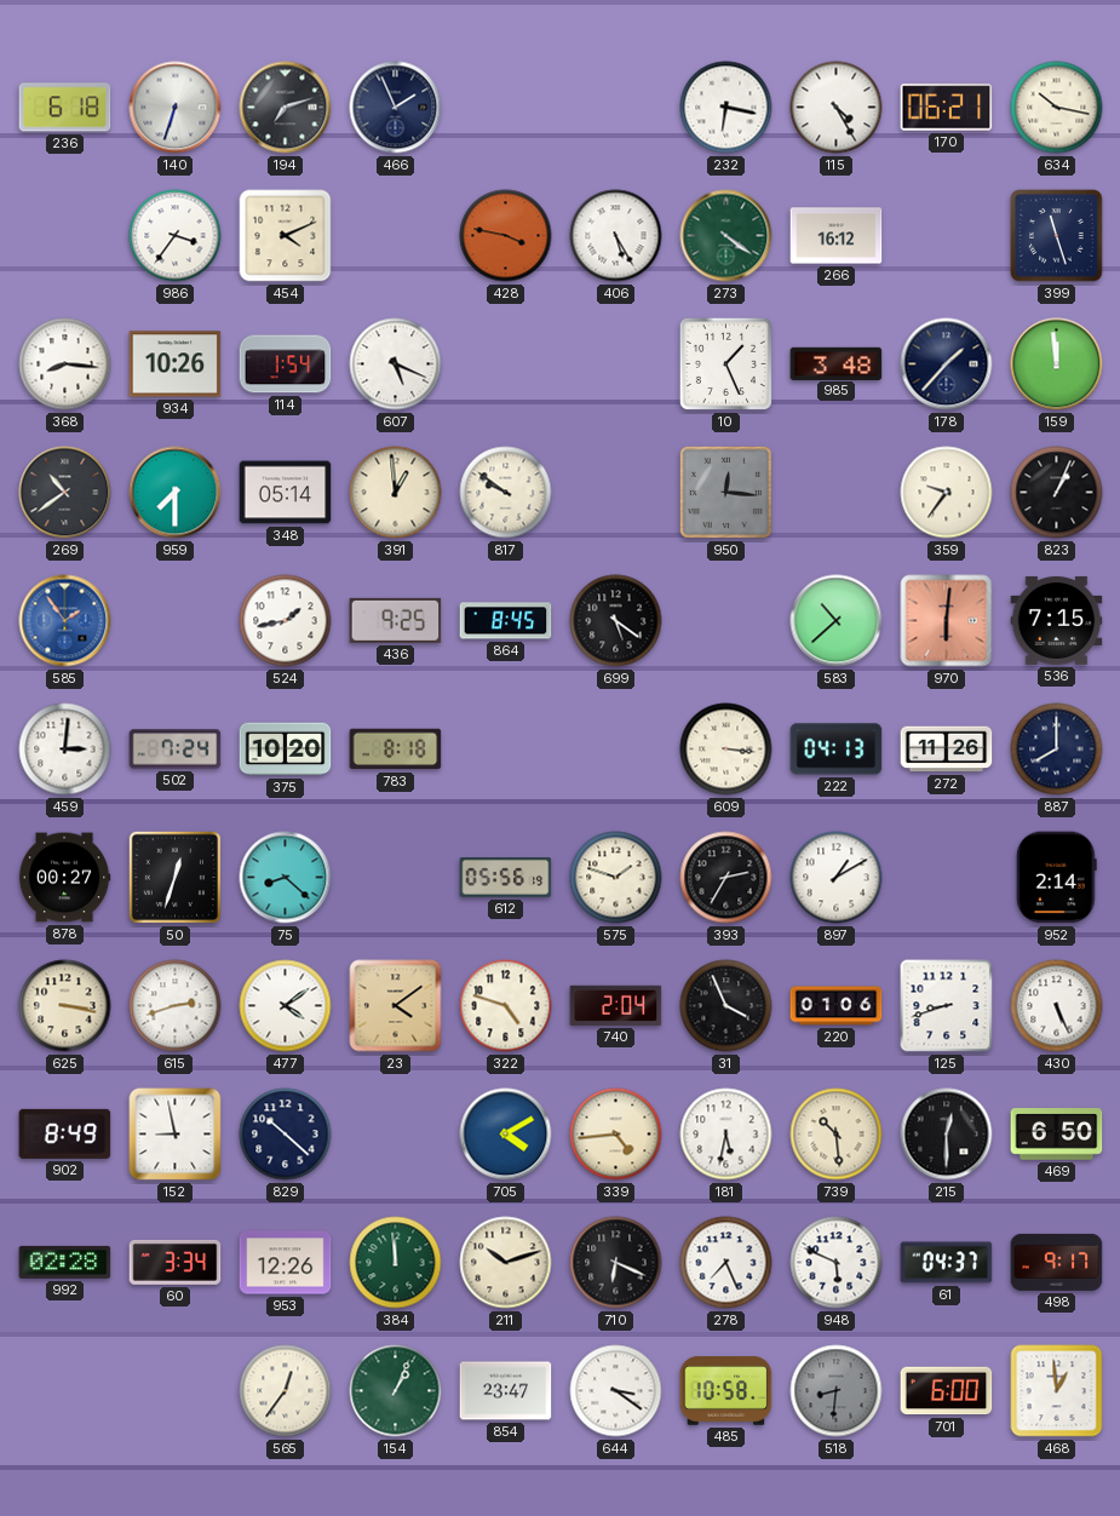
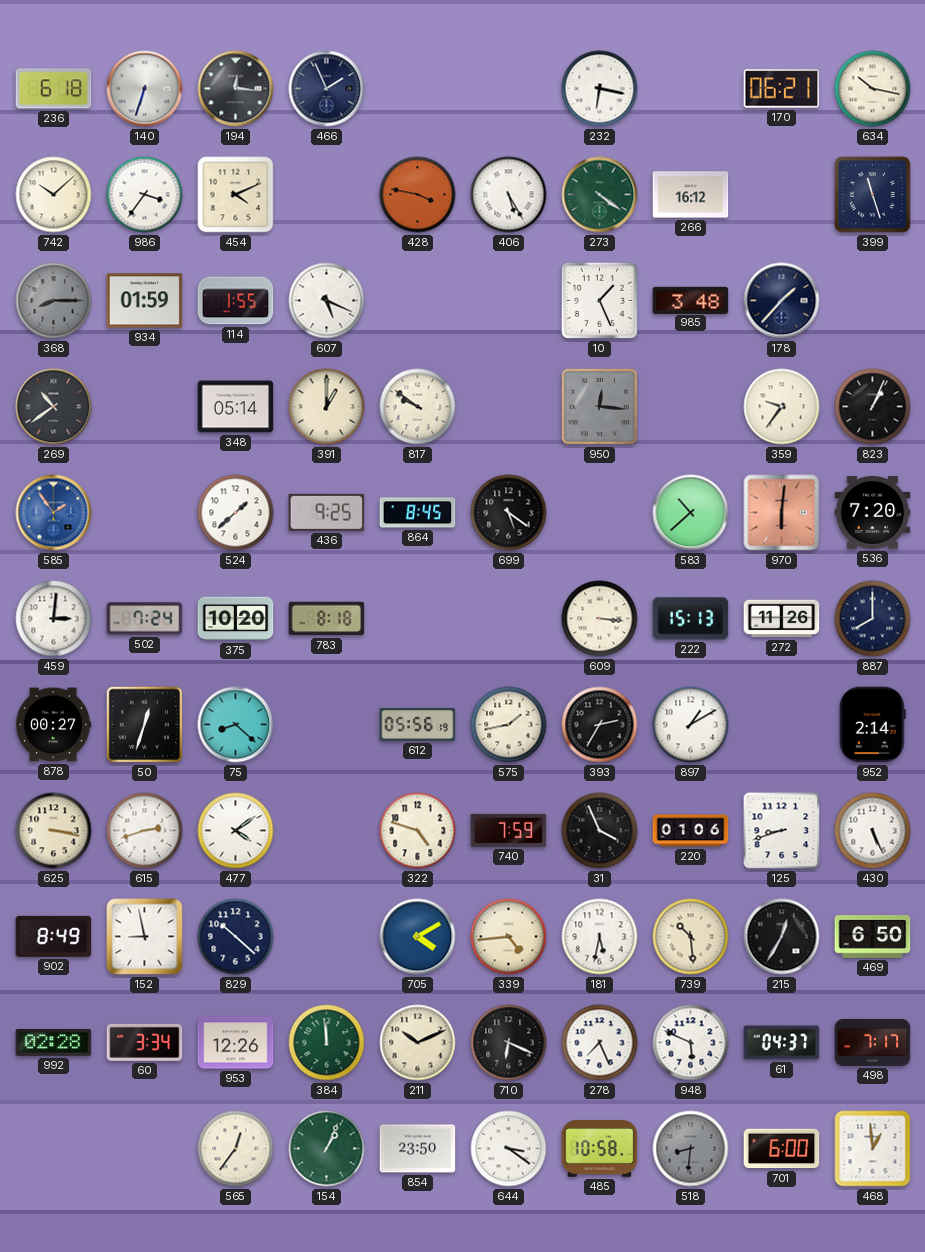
194: 7:12 -> 12:16
115: 4:25 -> none
742: none -> 10:08
368: 8:16 -> 8:15
368 dial: white -> grey
934: 10:26 -> 01:59
114: 1:54 -> 1:55
159: 11:59 -> none
959: 7:30 -> none
391: 12:59 -> 1:00
524: 1:43 -> 1:38
536: 7:15 -> 7:20
222: 04:13 -> 15:13
575: 1:48 -> 1:43
23: 4:09 -> none
740: 2:04 -> 7:59
215: 12:30 -> 12:35
211: 10:12 -> 10:11
498: 9:17 -> 7:17
854: 23:47 -> 23:50
